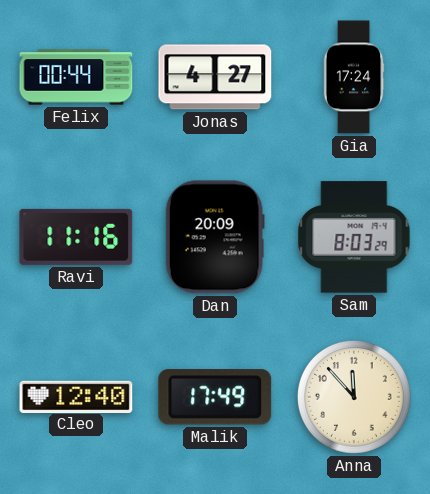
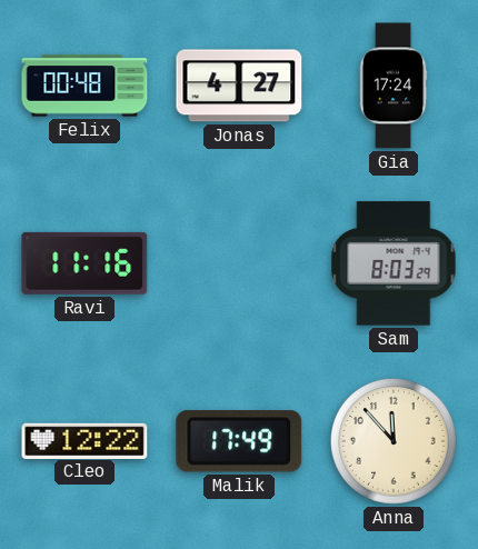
Felix: 00:44 -> 00:48
Dan: 20:09 -> none
Cleo: 12:40 -> 12:22
